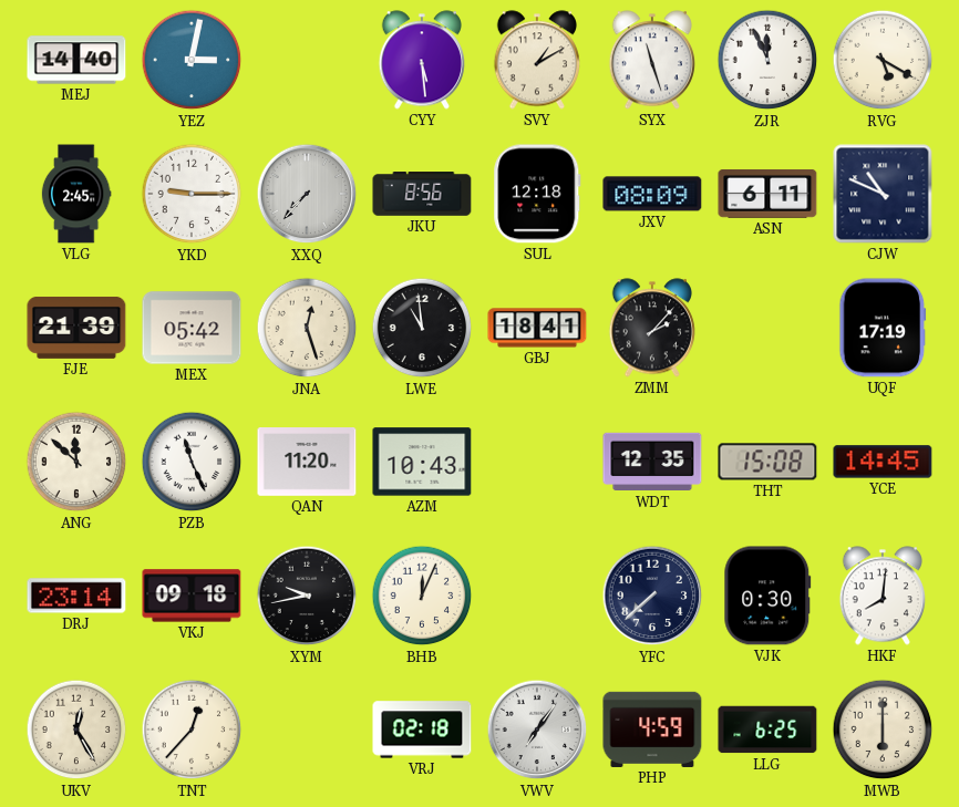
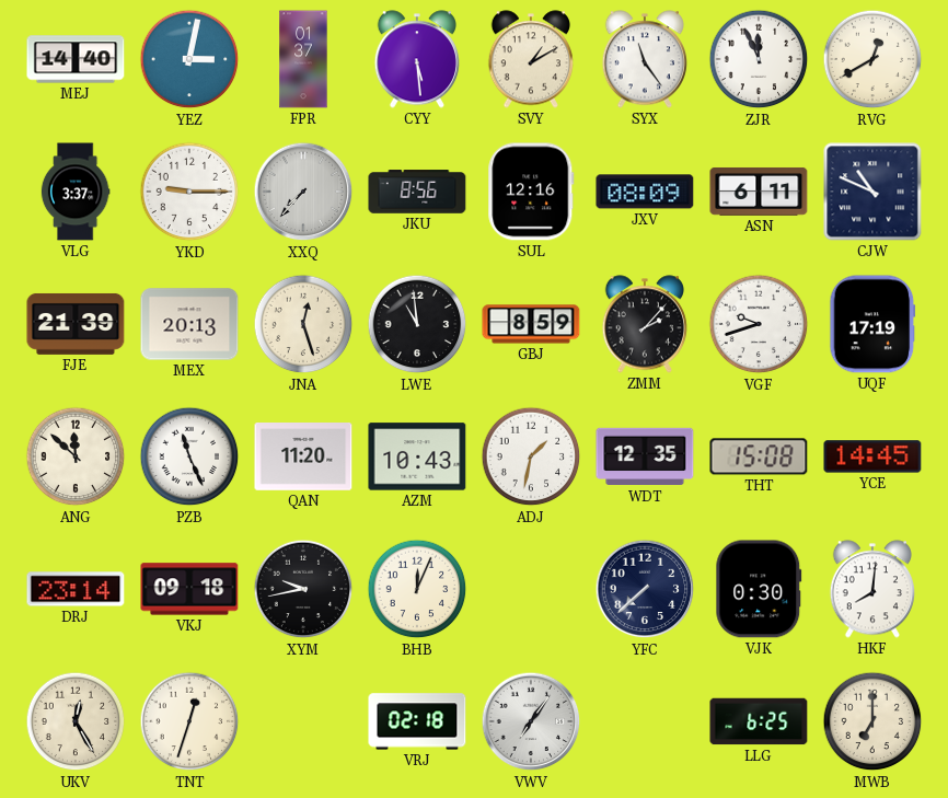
FPR: none -> 01:37
SYX: 11:27 -> 11:24
RVG: 5:20 -> 12:40
VLG: 2:45 -> 3:37
SUL: 12:18 -> 12:16
MEX: 05:42 -> 20:13
GBJ: 18:41 -> 8:59
VGF: none -> 9:42
ADJ: none -> 1:32
TNT: 12:37 -> 12:33
PHP: 4:59 -> none
MWB: 6:00 -> 7:00
